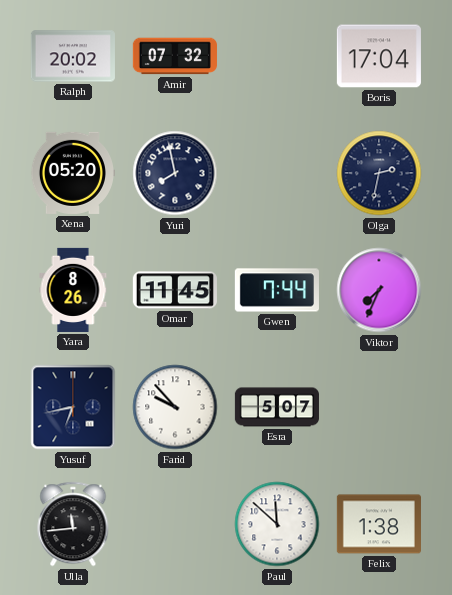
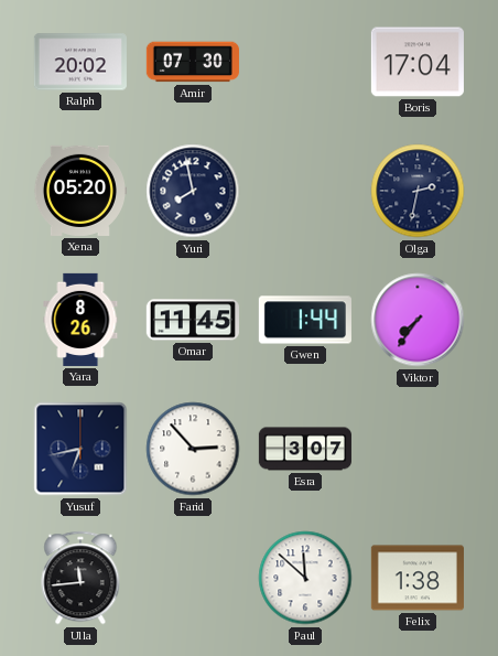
Amir: 07:32 -> 07:30
Gwen: 7:44 -> 1:44
Viktor: 7:34 -> 7:36
Farid: 9:53 -> 2:53
Esra: 5:07 -> 3:07
